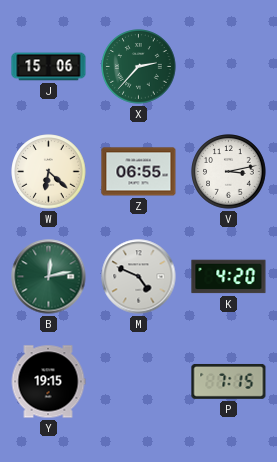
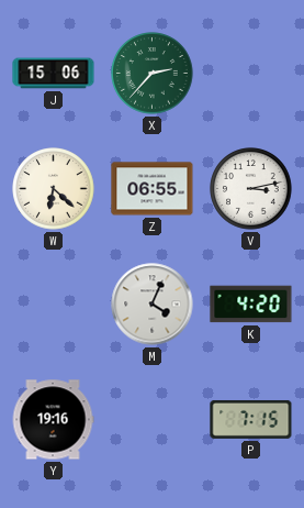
B: 12:13 -> none
M: 4:49 -> 4:04
Y: 19:15 -> 19:16
